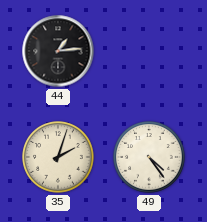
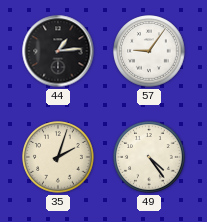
57: none -> 9:06
